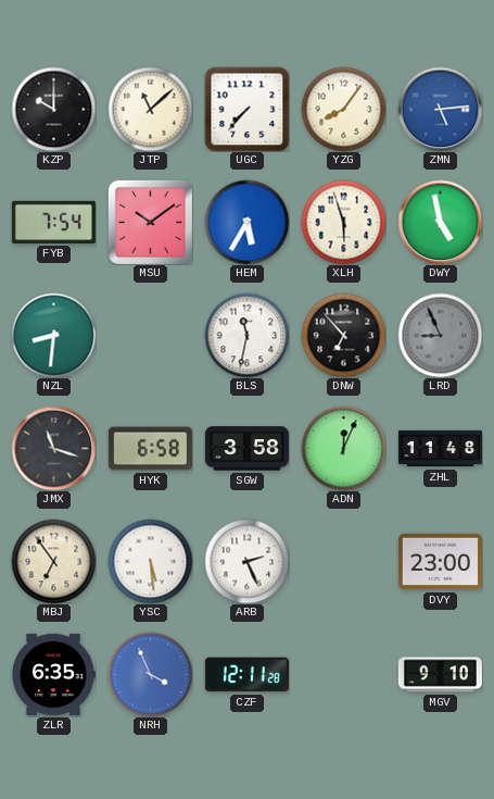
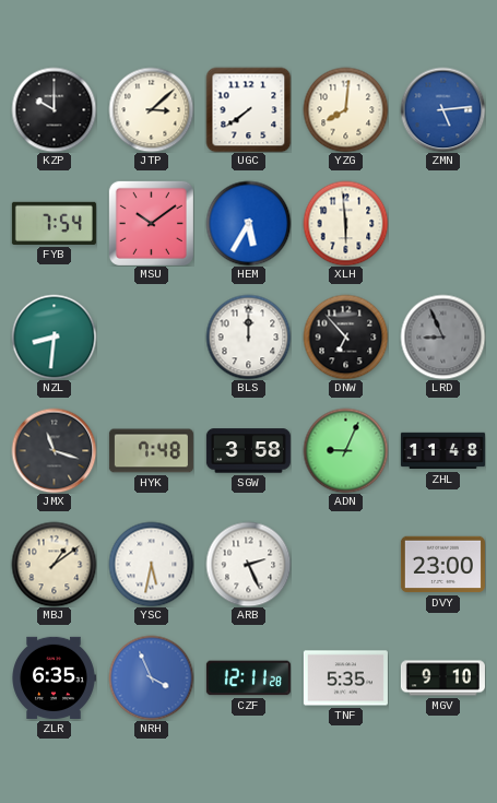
JTP: 11:08 -> 3:08
UGC: 7:37 -> 7:39
YZG: 8:06 -> 8:01
XLH: 5:57 -> 5:59
DWY: 4:58 -> none
BLS: 11:32 -> 12:00
HYK: 6:58 -> 7:48
ADN: 12:04 -> 9:04
MBJ: 6:54 -> 1:09
YSC: 5:29 -> 5:32
TNF: none -> 5:35
